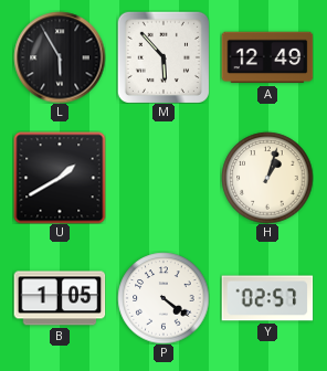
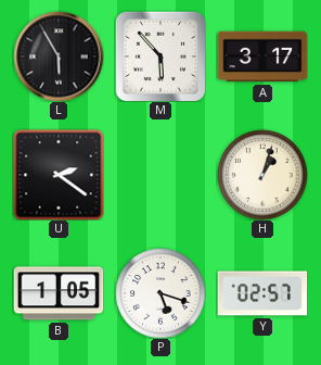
A: 12:49 -> 3:17
U: 1:40 -> 2:21
P: 4:21 -> 5:18
